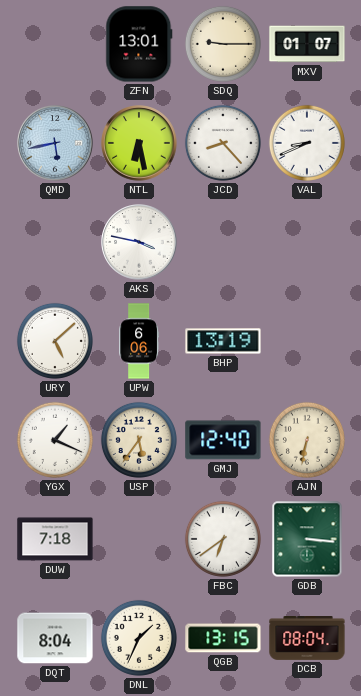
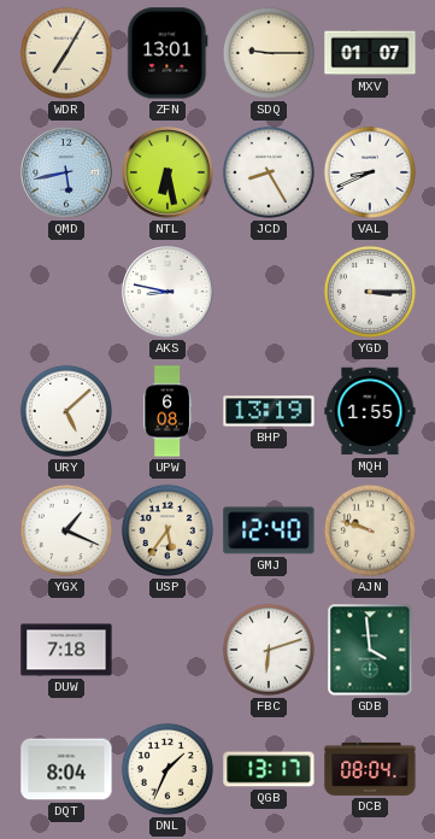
WDR: none -> 7:05
JCD: 8:23 -> 8:25
AKS: 3:47 -> 8:47
YGD: none -> 3:15
UPW: 6:06 -> 6:08
MQH: none -> 1:55
AJN: 6:32 -> 9:48
FBC: 6:39 -> 6:12
GDB: 3:16 -> 3:59
QGB: 13:15 -> 13:17
